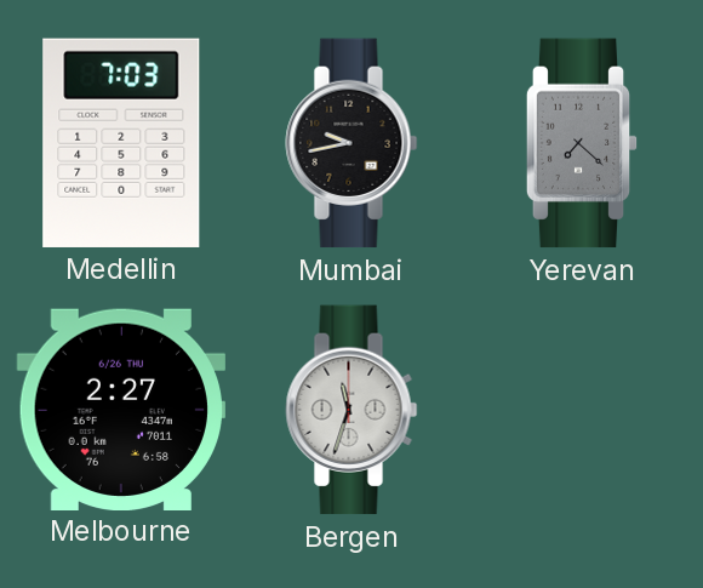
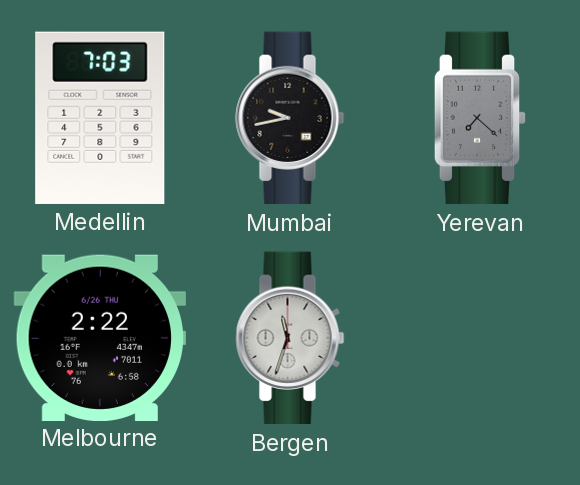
Melbourne: 2:27 -> 2:22
